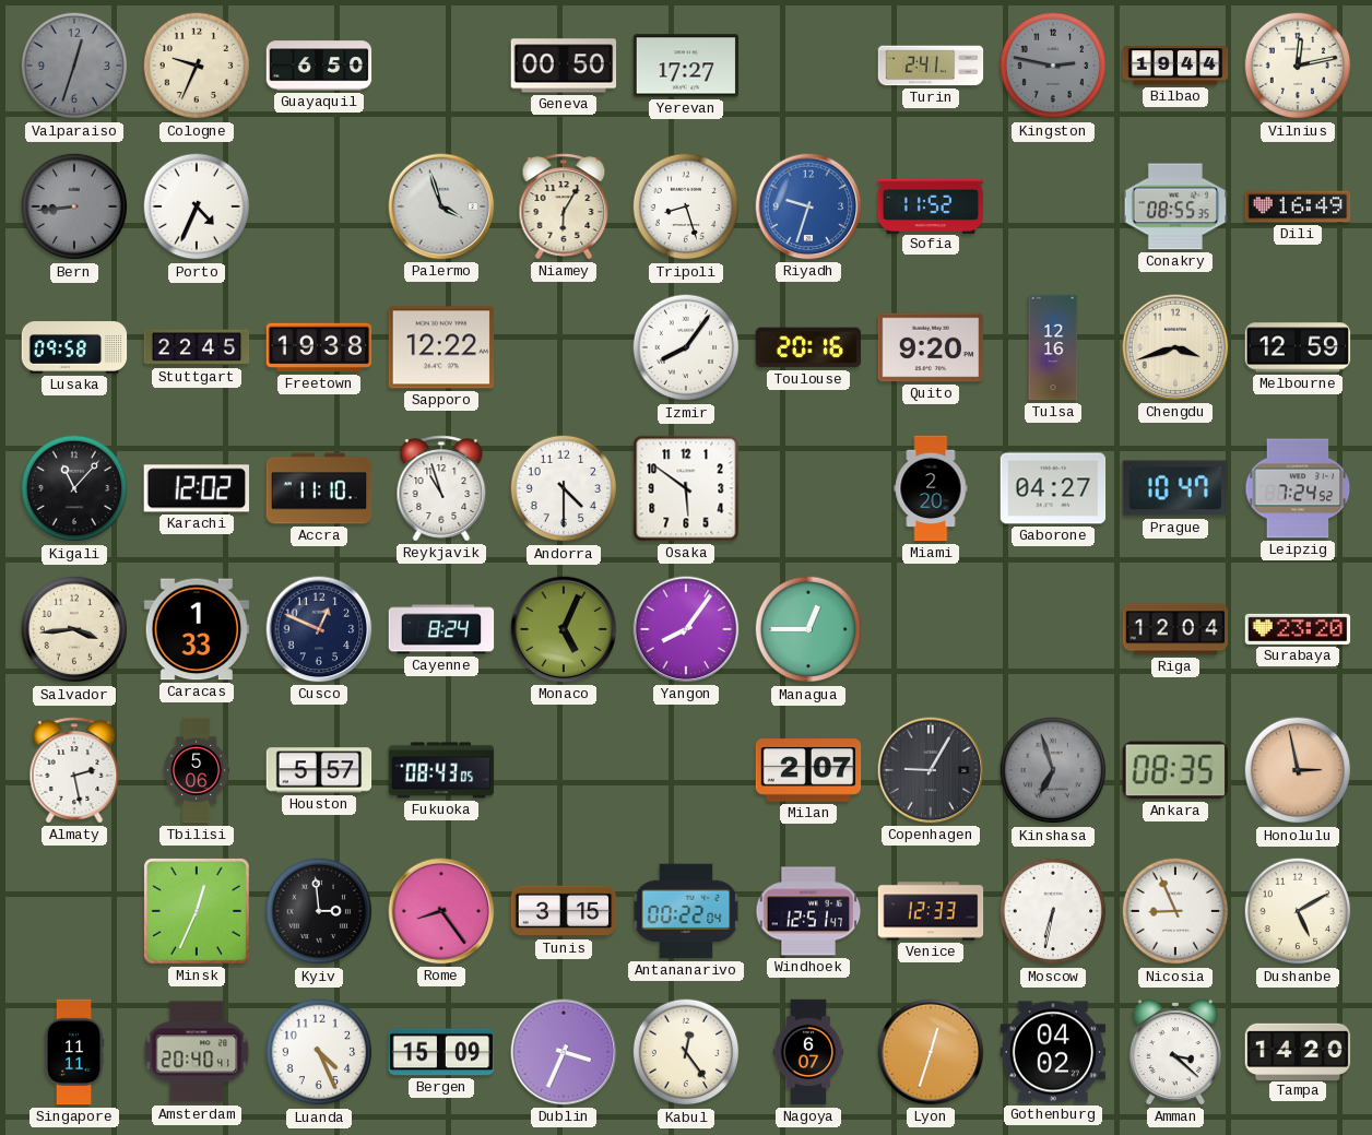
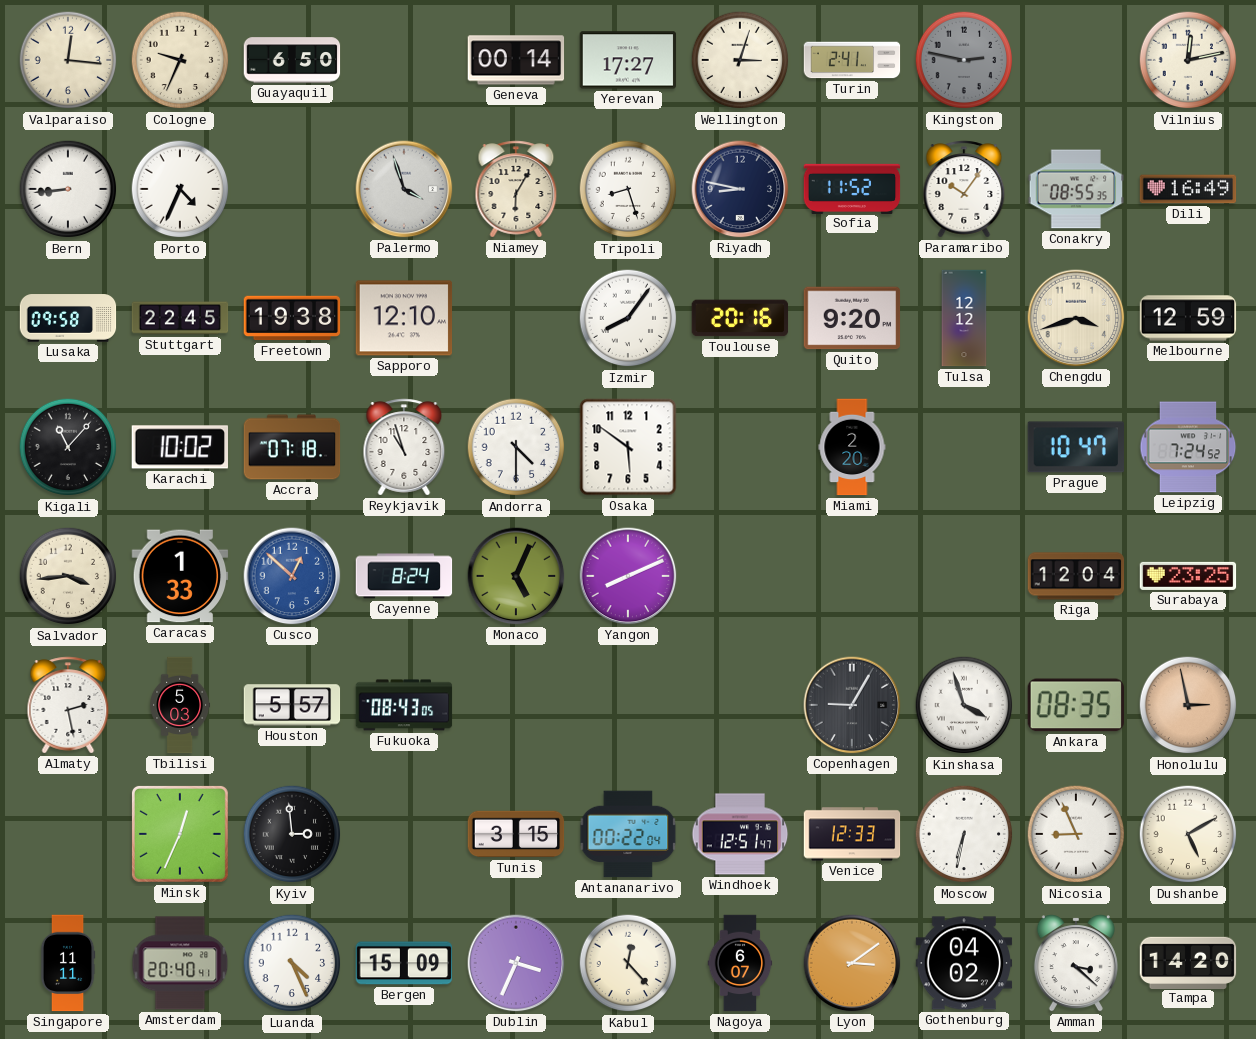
Valparaiso: 12:33 -> 12:16
Valparaiso dial: grey -> cream
Geneva: 00:50 -> 00:14
Wellington: none -> 3:03
Bilbao: 19:44 -> none
Bern dial: grey -> white
Riyadh: 9:33 -> 8:47
Riyadh dial: blue -> navy
Paramaribo: none -> 10:06
Sapporo: 12:22 -> 12:10
Tulsa: 12:16 -> 12:12
Karachi: 12:02 -> 10:02
Accra: 11:10 -> 07:18
Gaborone: 04:27 -> none
Cusco: 12:49 -> 12:52
Cusco dial: navy -> blue
Yangon: 8:06 -> 8:11
Managua: 12:45 -> none
Surabaya: 23:20 -> 23:25
Tbilisi: 5:06 -> 5:03
Milan: 2:07 -> none
Kinshasa: 6:57 -> 3:57
Kinshasa dial: grey -> white
Rome: 8:24 -> none
Kabul: 12:24 -> 12:23
Lyon: 12:33 -> 3:09
